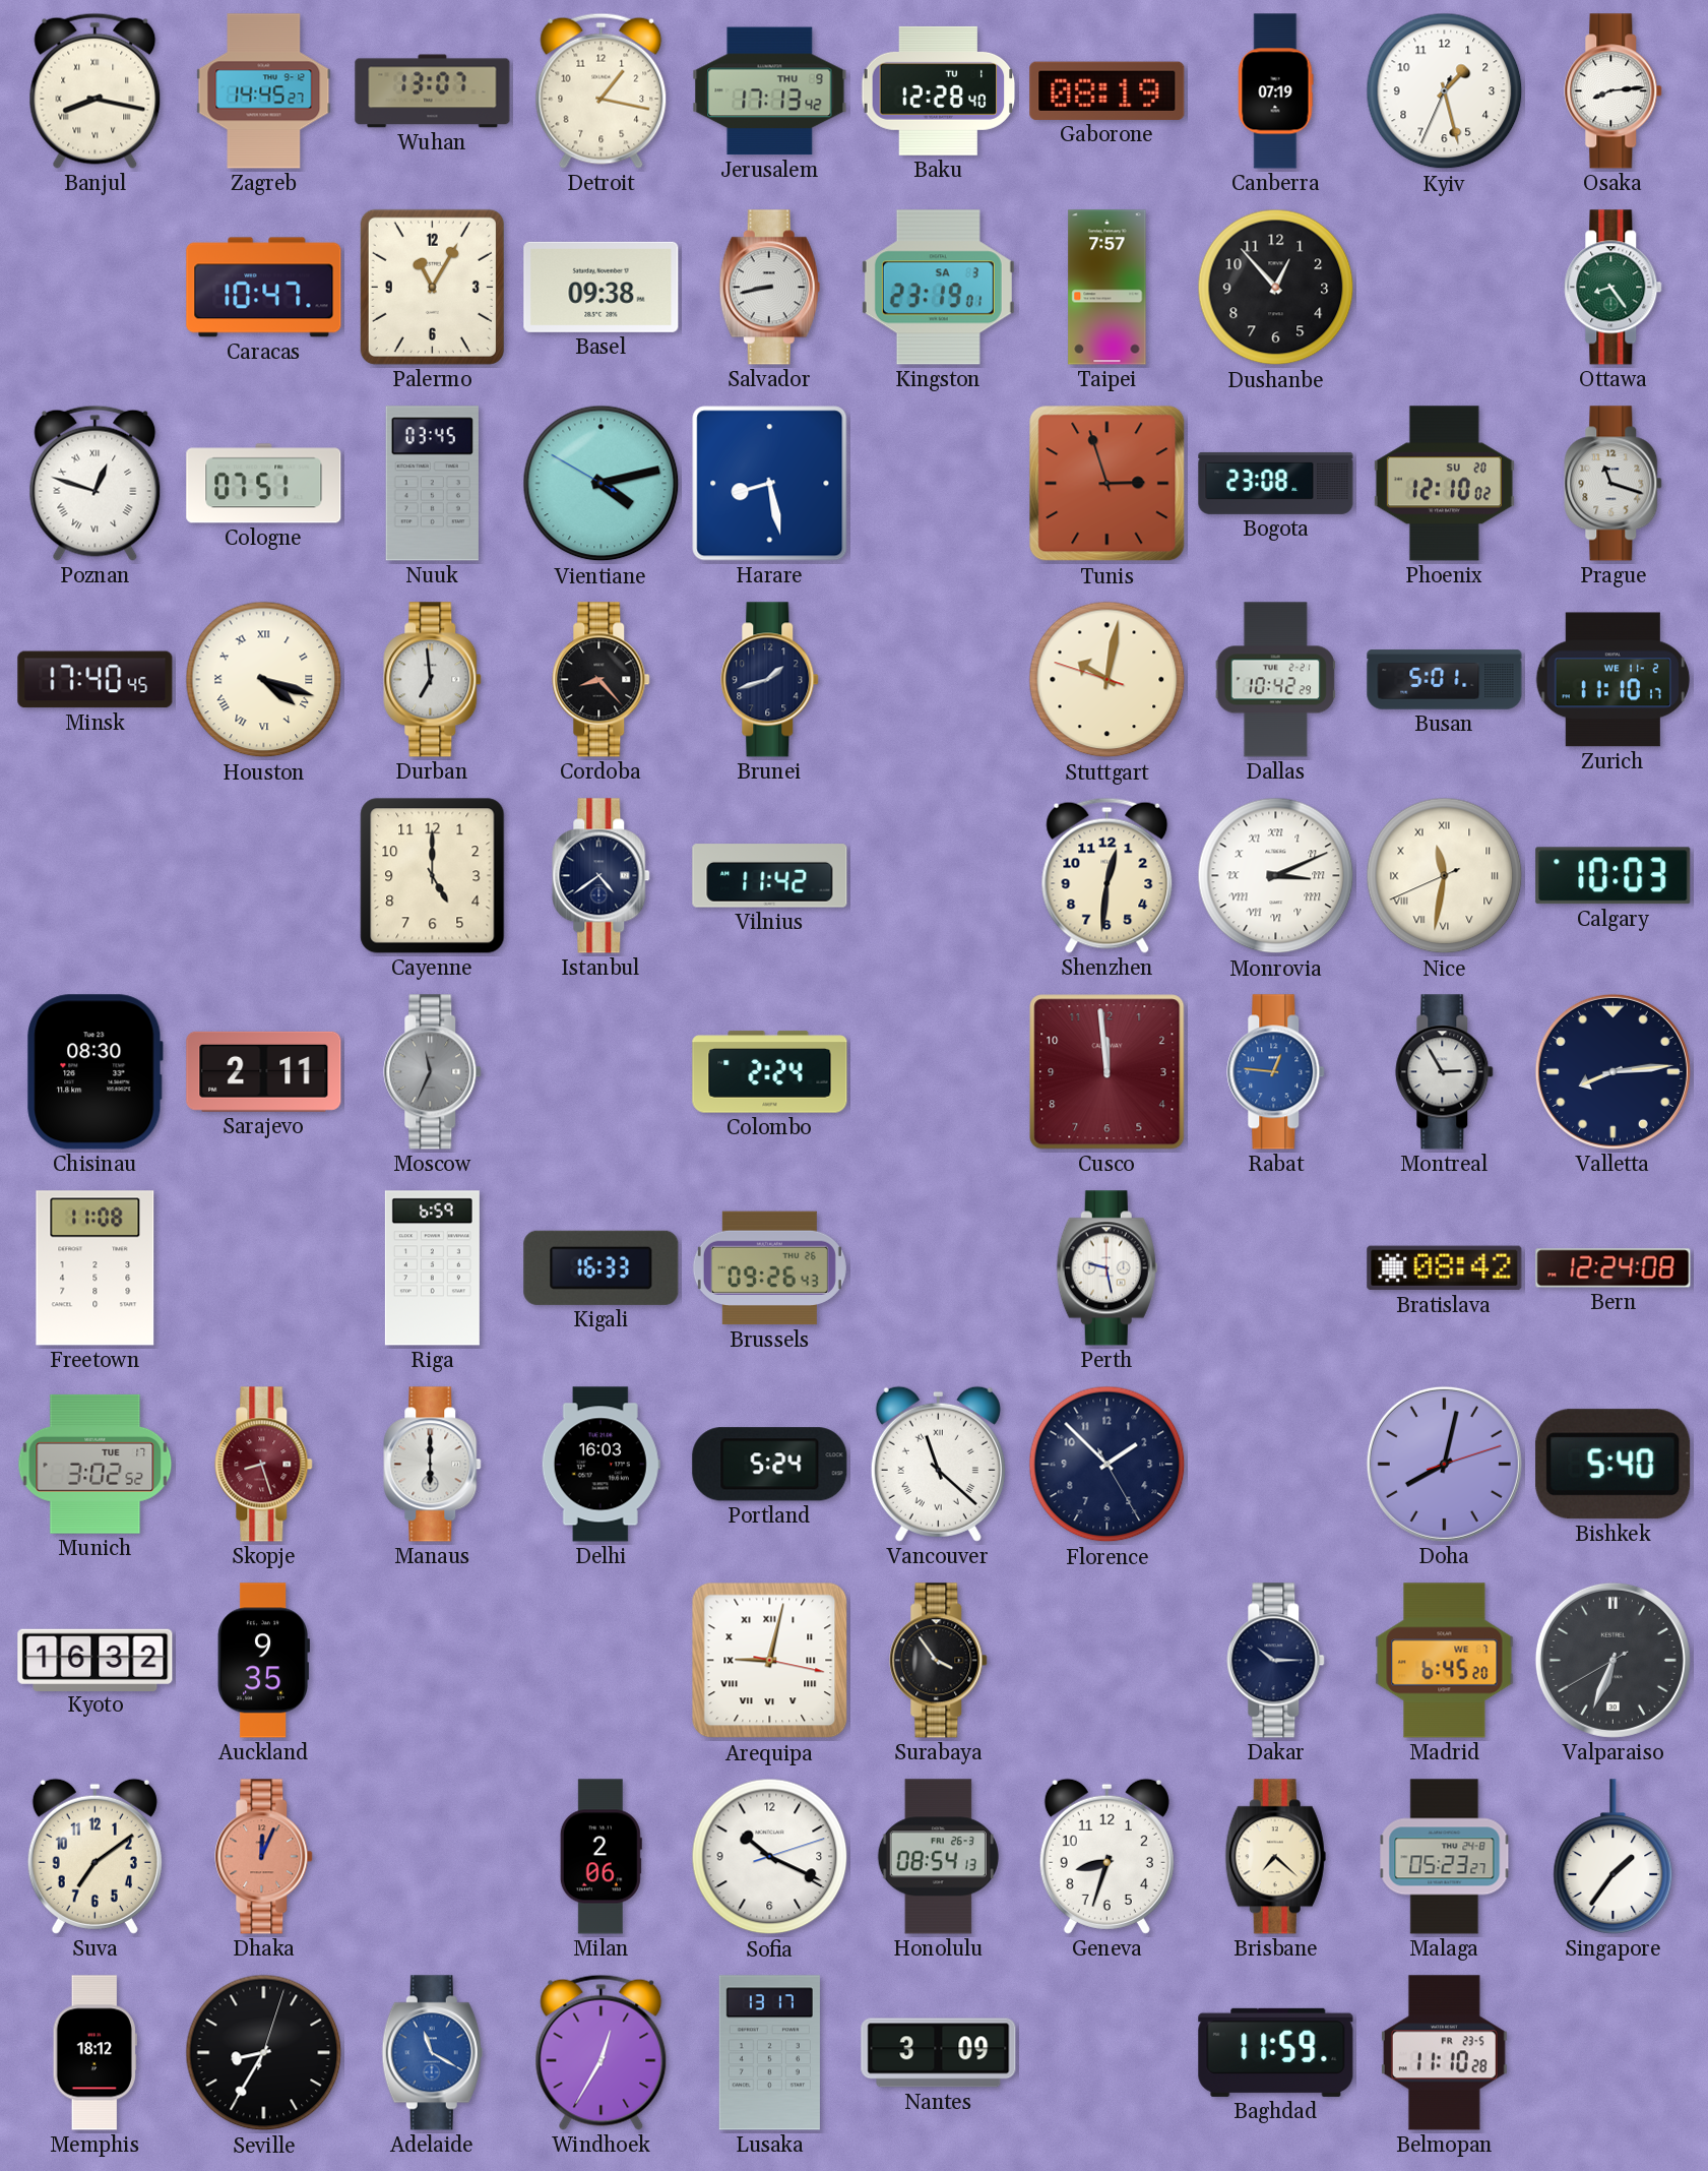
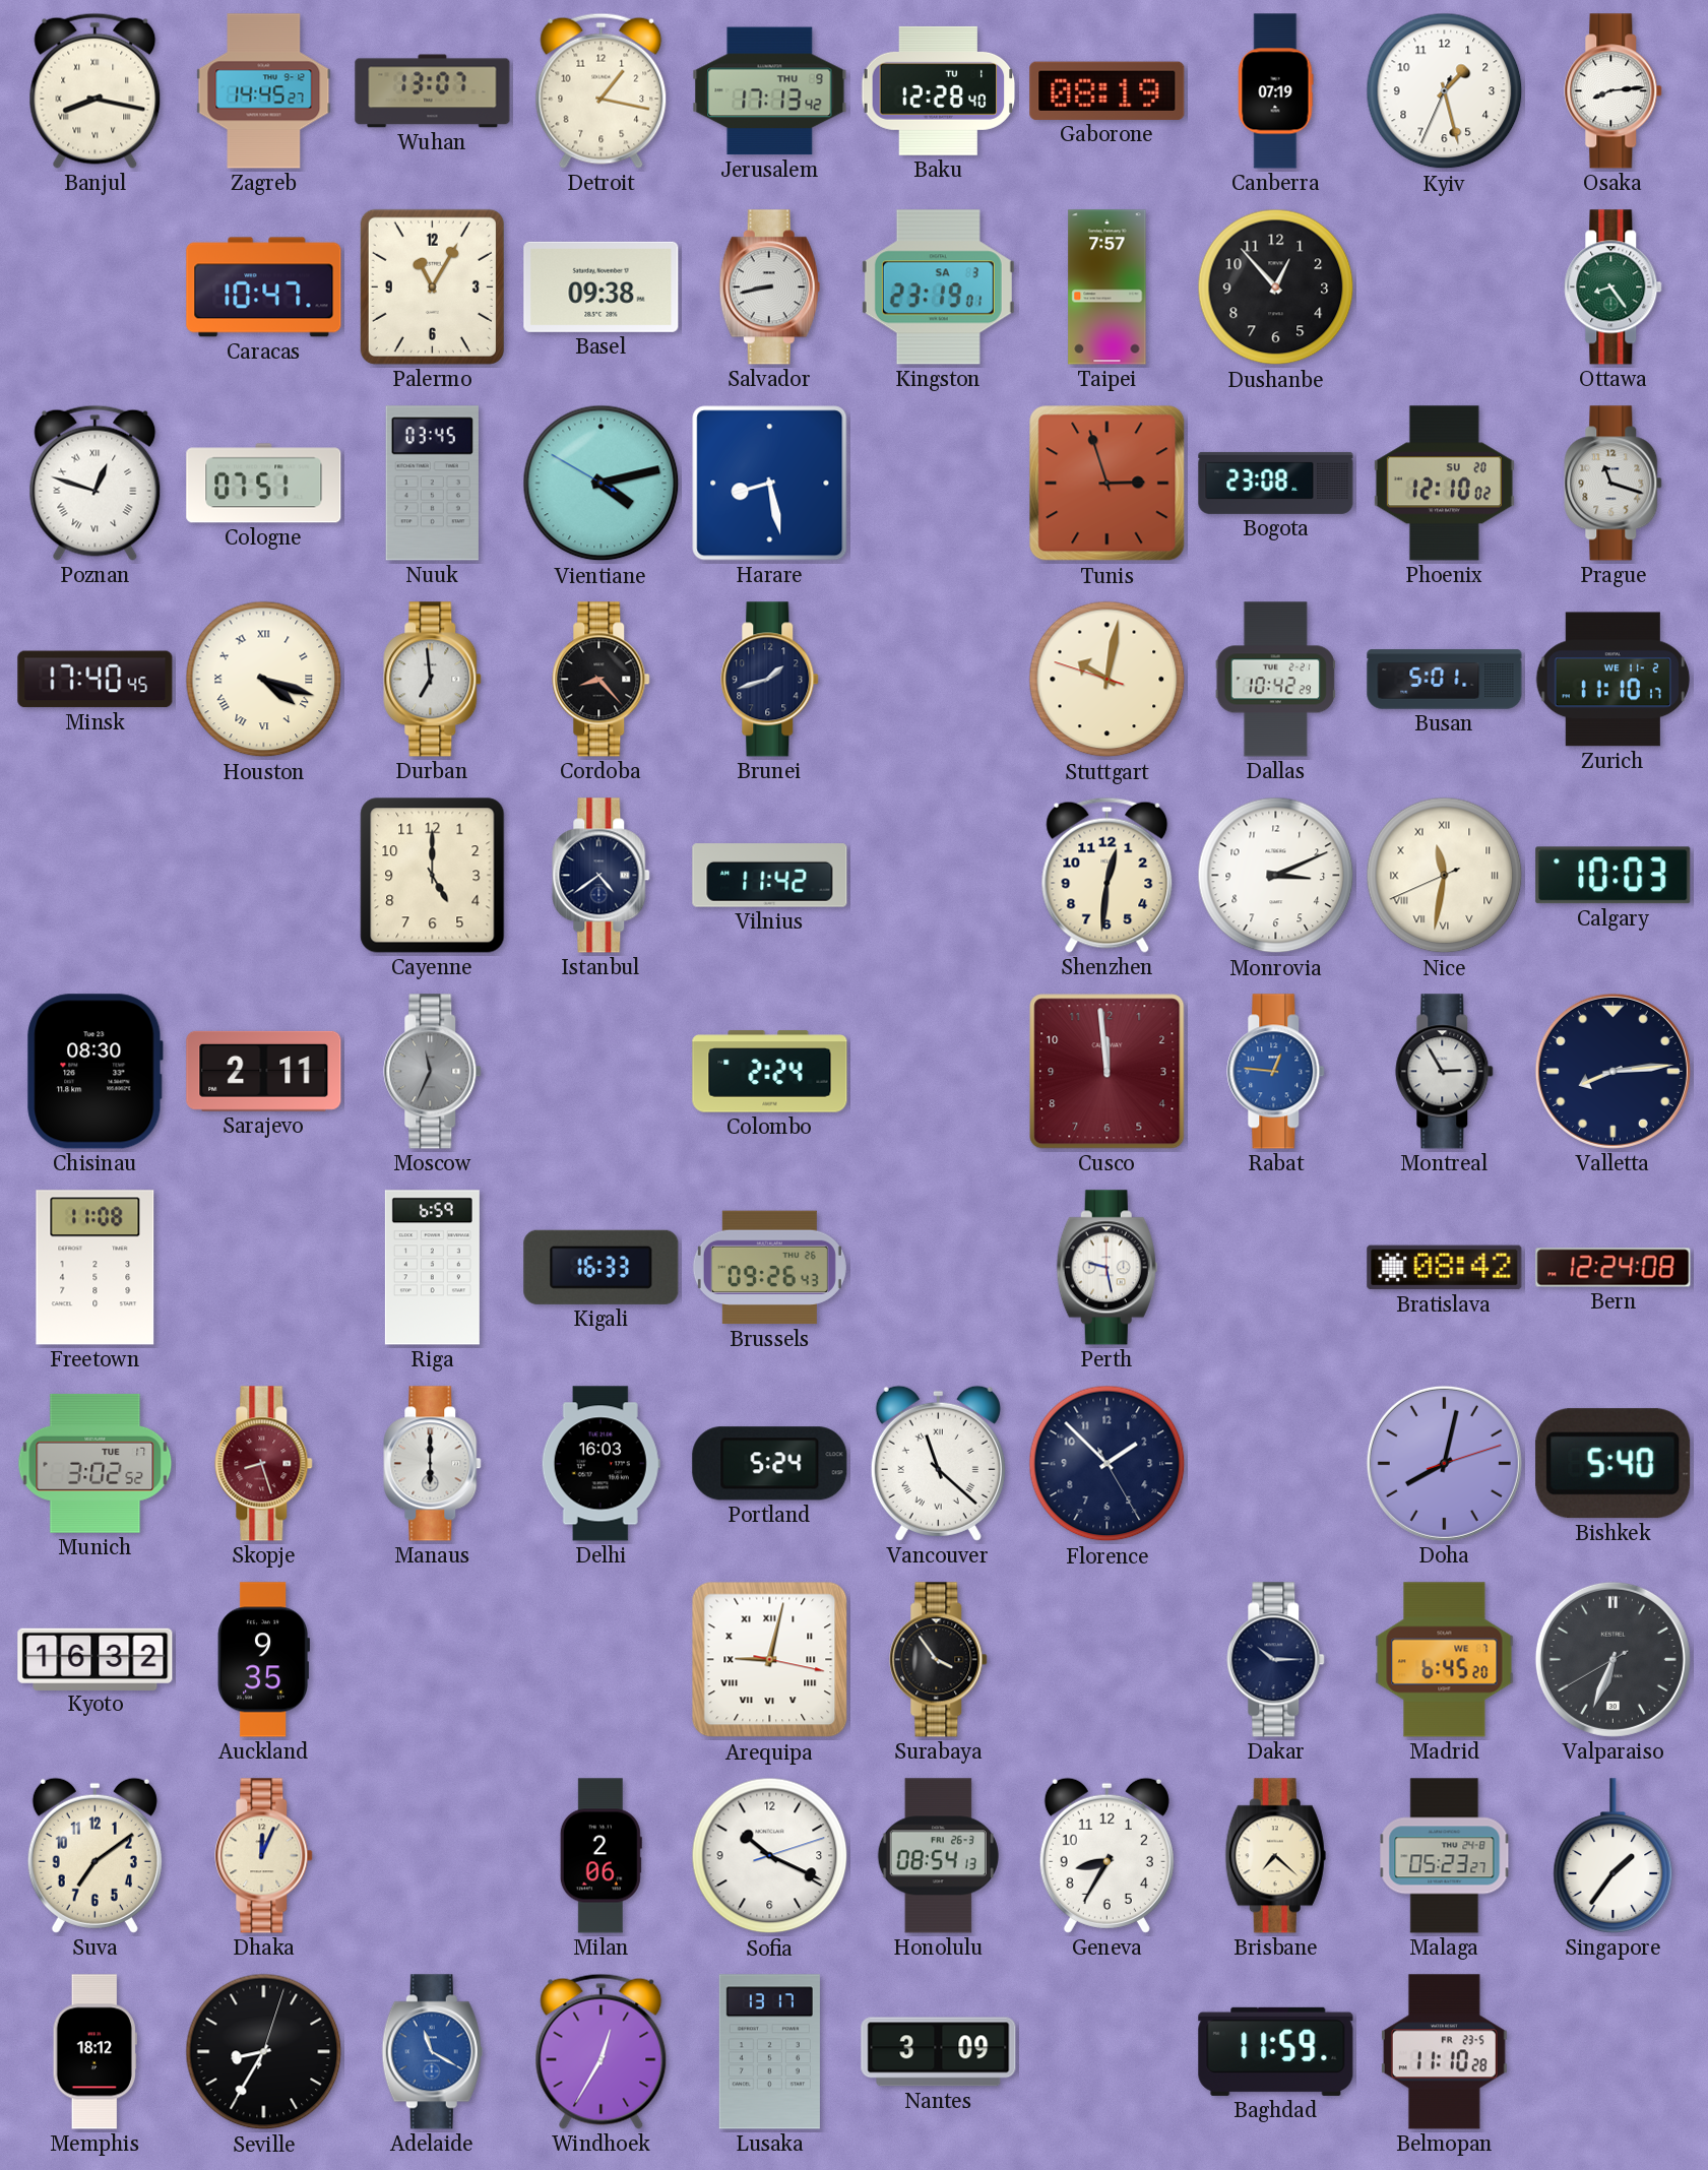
Monrovia numerals: Roman -> Arabic
Dhaka dial: salmon -> cream
Geneva: 8:33 -> 8:35
